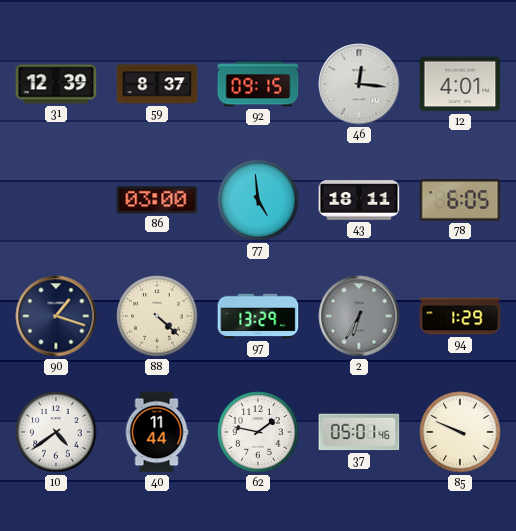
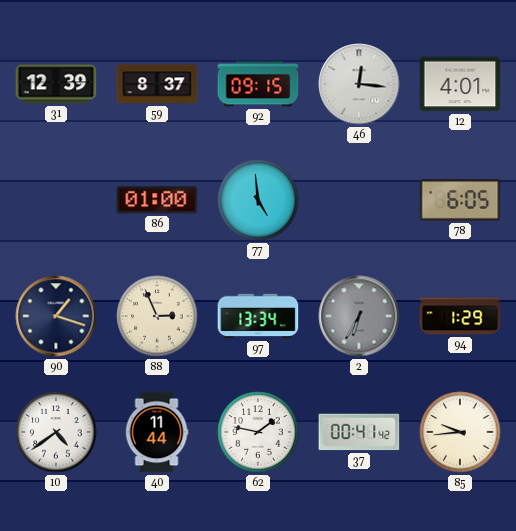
86: 03:00 -> 01:00
43: 18:11 -> none
88: 4:22 -> 2:56
97: 13:29 -> 13:34
37: 05:01 -> 00:41
85: 9:49 -> 9:44
